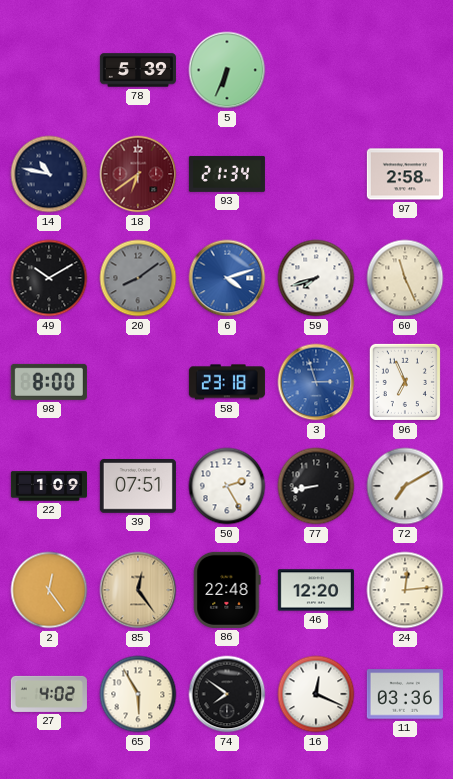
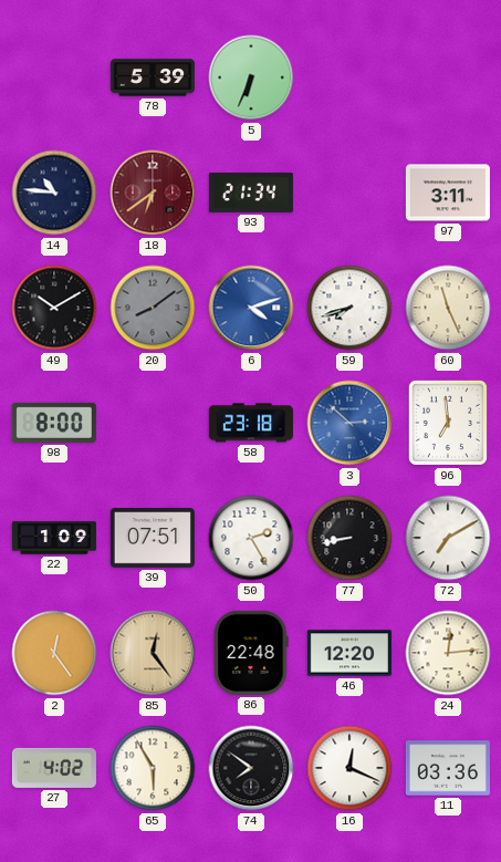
14: 10:47 -> 10:46
97: 2:58 -> 3:11
3: 2:57 -> 2:52
96: 6:56 -> 6:59
